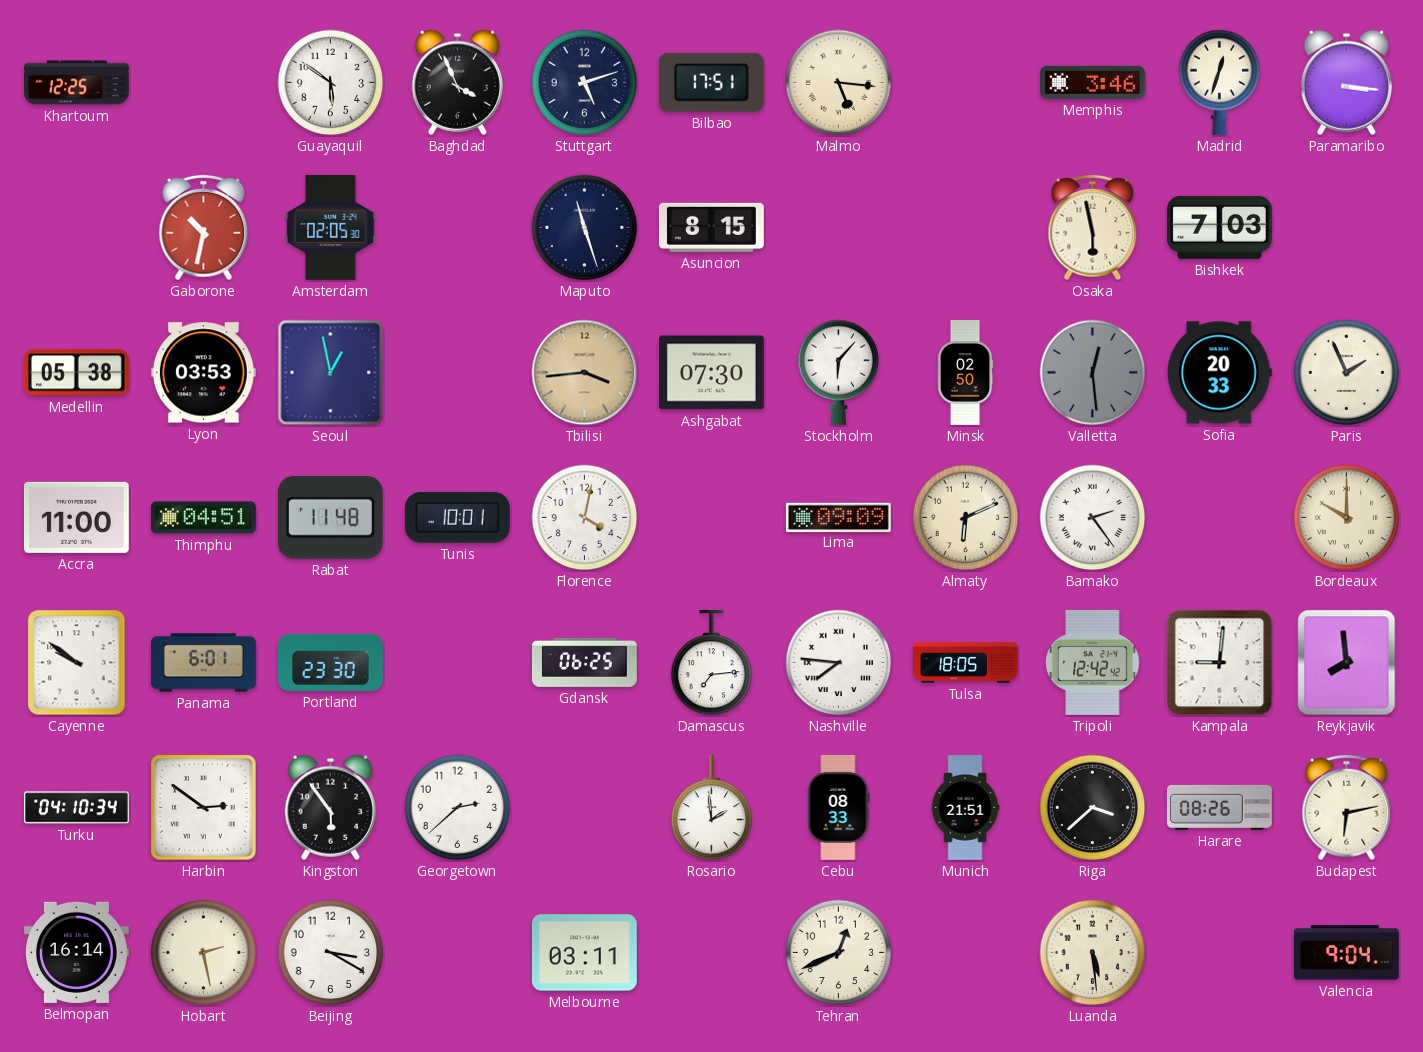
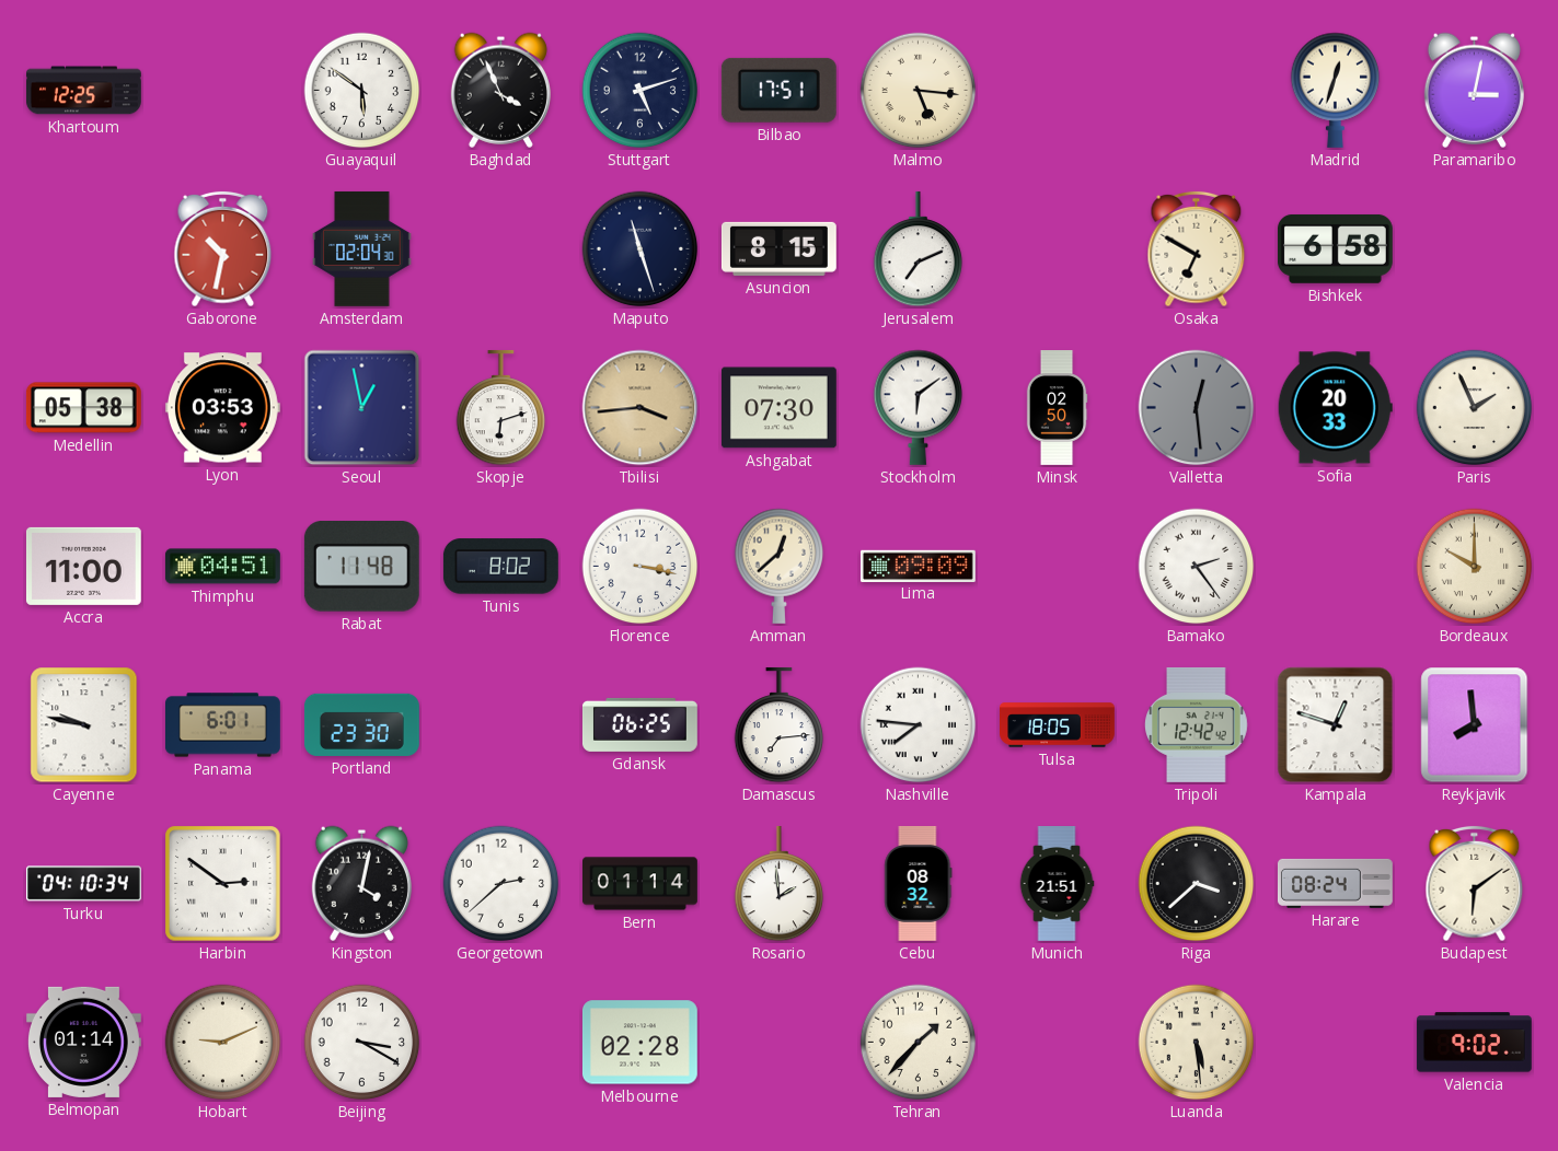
Memphis: 3:46 -> none
Paramaribo: 3:16 -> 3:02
Amsterdam: 02:05 -> 02:04
Jerusalem: none -> 7:11
Osaka: 5:58 -> 6:50
Bishkek: 7:03 -> 6:58
Skopje: none -> 6:12
Stockholm: 6:07 -> 6:09
Tunis: 10:01 -> 8:02
Florence: 4:02 -> 3:17
Amman: none -> 12:38
Almaty: 6:11 -> none
Cayenne: 9:51 -> 9:47
Kampala: 9:01 -> 12:48
Kingston: 5:54 -> 4:02
Bern: none -> 01:14
Cebu: 08:33 -> 08:32
Harare: 08:26 -> 08:24
Budapest: 6:13 -> 6:09
Belmopan: 16:14 -> 01:14
Hobart: 2:28 -> 9:11
Melbourne: 03:11 -> 02:28
Tehran: 12:41 -> 1:37
Valencia: 9:04 -> 9:02
